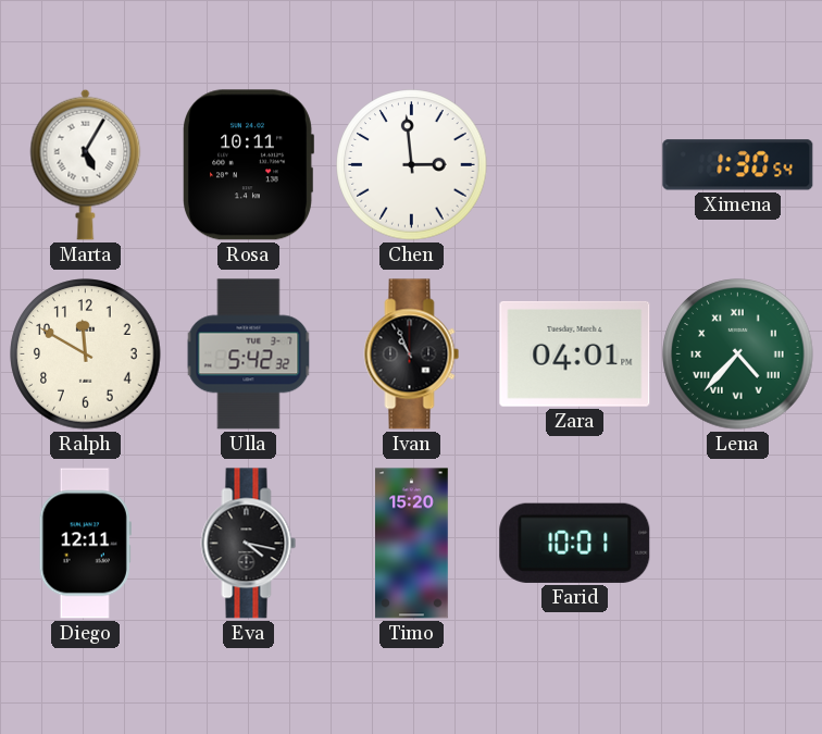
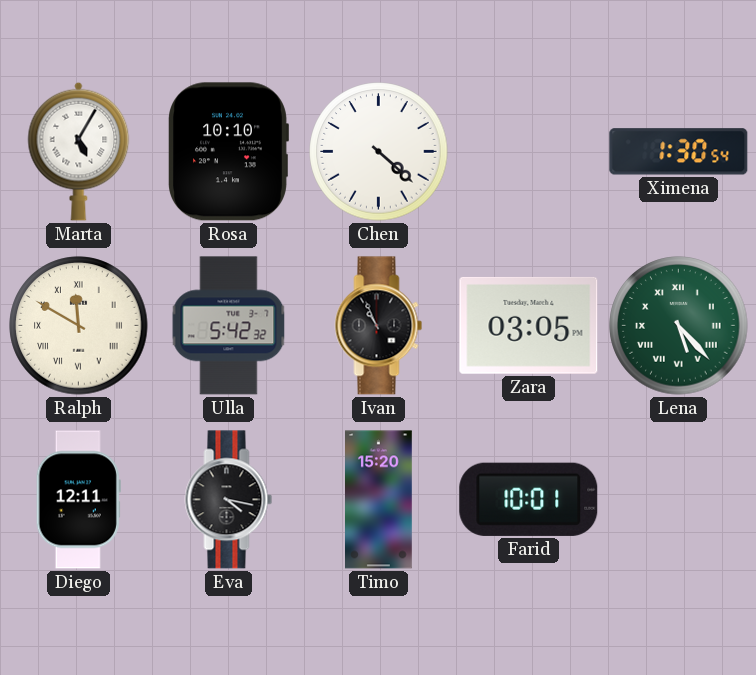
Rosa: 10:11 -> 10:10
Chen: 2:59 -> 4:22
Ralph numerals: Arabic -> Roman
Zara: 04:01 -> 03:05
Lena: 4:37 -> 5:23
